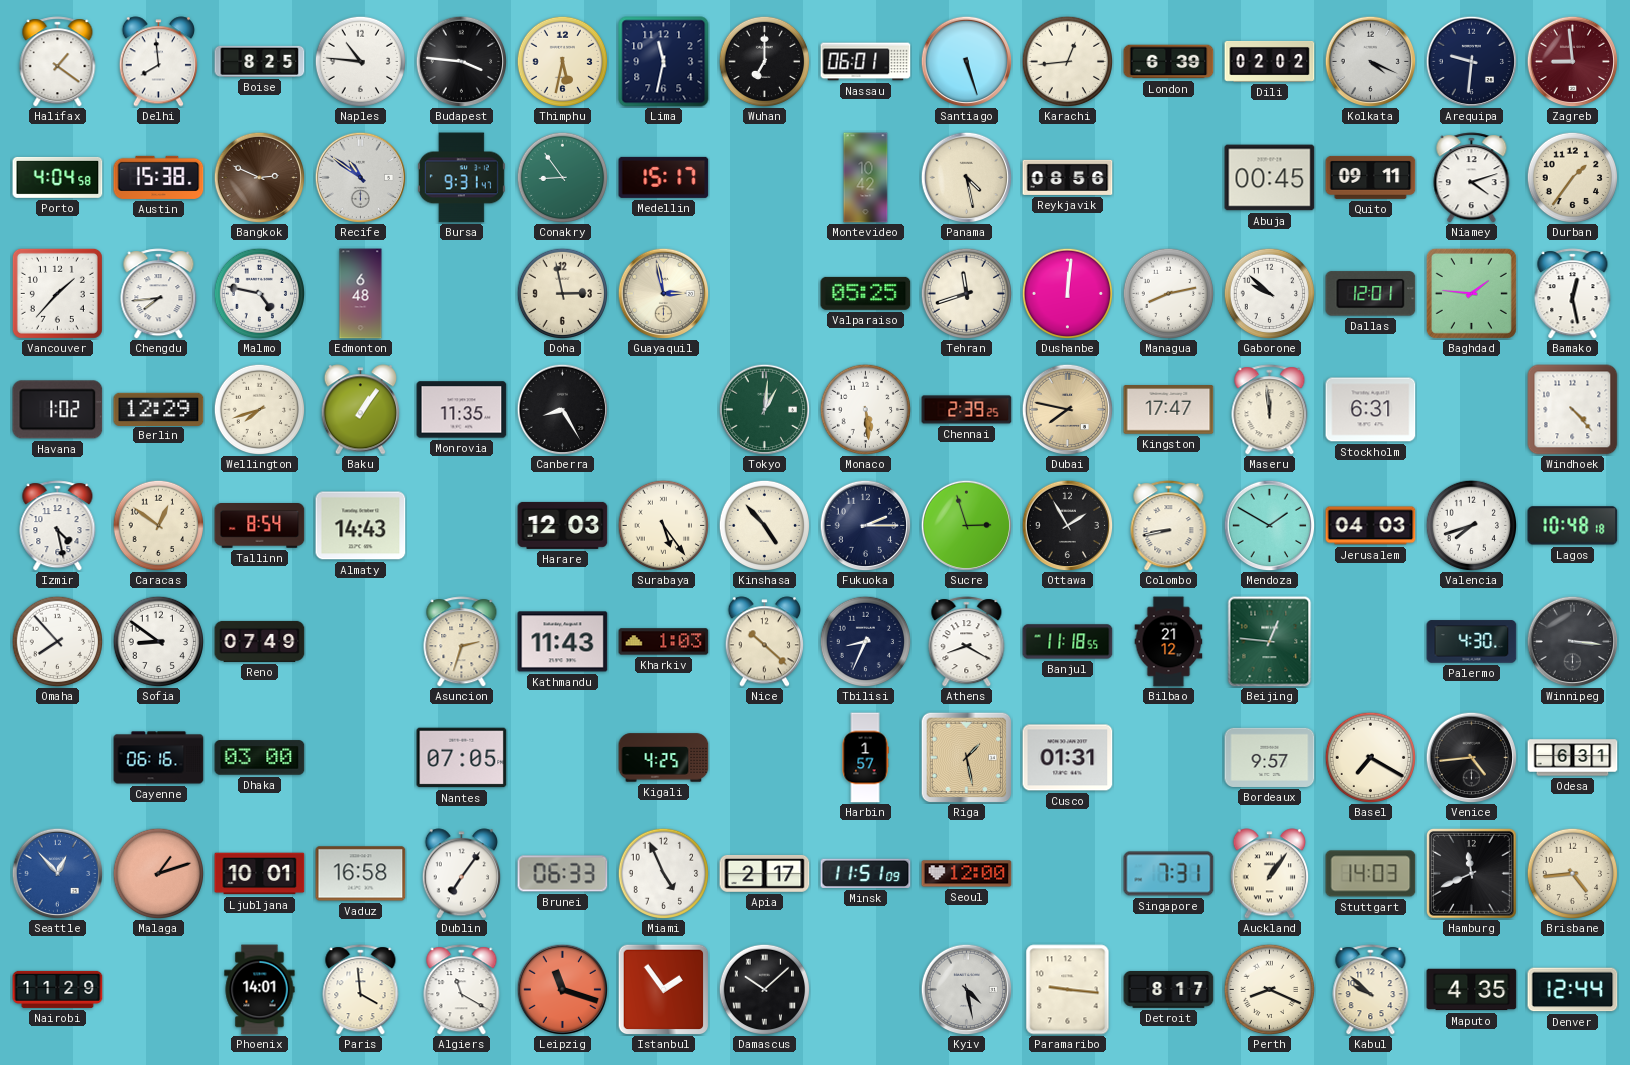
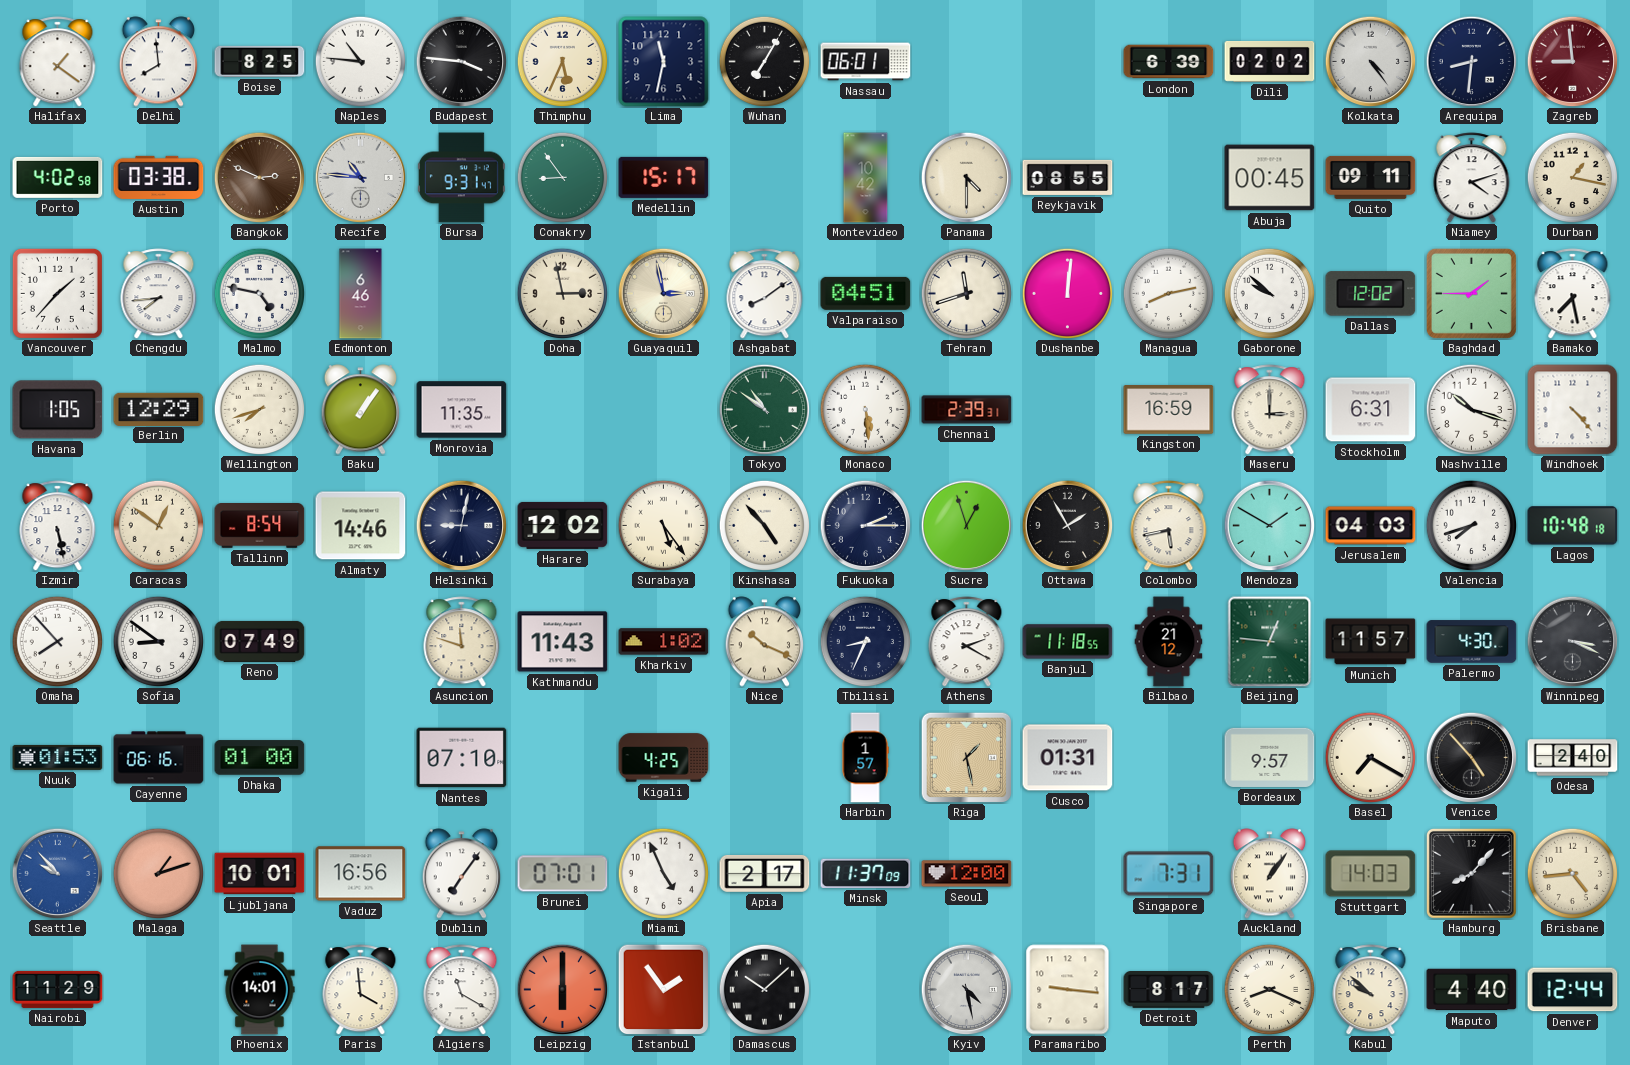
Thimphu: 5:32 -> 5:34
Wuhan: 7:00 -> 7:05
Santiago: 5:27 -> none
Karachi: 12:44 -> none
Kolkata: 4:19 -> 4:24
Arequipa: 9:31 -> 8:31
Porto: 4:04 -> 4:02
Austin: 15:38 -> 03:38
Recife: 10:51 -> 10:46
Panama: 4:28 -> 4:30
Reykjavik: 08:56 -> 08:55
Durban: 1:36 -> 1:17
Edmonton: 6:48 -> 6:46
Ashgabat: none -> 8:09
Valparaiso: 05:25 -> 04:51
Dallas: 12:01 -> 12:02
Baghdad: 1:46 -> 1:45
Bamako: 12:28 -> 7:28
Havana: 1:02 -> 1:05
Canberra: 8:25 -> none
Tokyo: 1:01 -> 10:51
Chennai: 2:39:25 -> 2:39:31
Dubai: 7:47 -> none
Kingston: 17:47 -> 16:59
Maseru: 11:59 -> 3:00
Nashville: none -> 10:18
Izmir: 4:28 -> 5:28
Almaty: 14:43 -> 14:46
Helsinki: none -> 9:02
Harare: 12:03 -> 12:02
Sucre: 2:57 -> 12:57
Colombo: 8:43 -> 5:43
Asuncion: 2:33 -> 11:48
Kharkiv: 1:03 -> 1:02
Nice: 10:22 -> 10:19
Athens: 8:20 -> 2:20
Munich: none -> 11:57
Winnipeg: 3:16 -> 3:19
Nuuk: none -> 01:53
Dhaka: 03:00 -> 01:00
Nantes: 07:05 -> 07:10
Venice: 4:44 -> 4:53
Odesa: 6:31 -> 2:40
Seattle: 12:53 -> 9:53
Vaduz: 16:58 -> 16:56
Brunei: 06:33 -> 07:01
Minsk: 11:51 -> 11:37
Hamburg: 11:41 -> 8:07
Leipzig: 11:18 -> 6:00
Maputo: 4:35 -> 4:40
